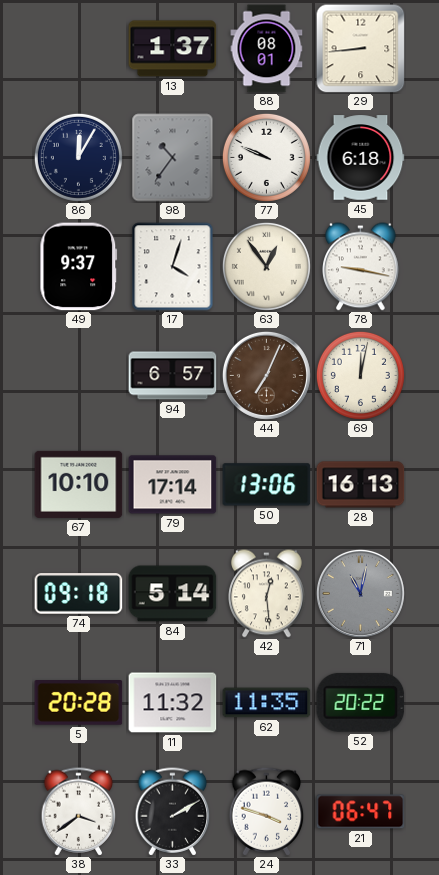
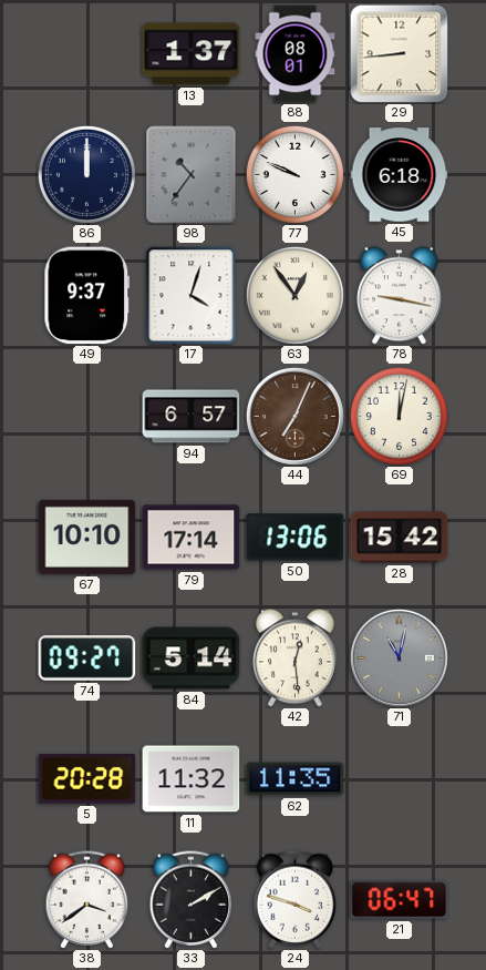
86: 12:05 -> 12:00
28: 16:13 -> 15:42
74: 09:18 -> 09:27
52: 20:22 -> none
